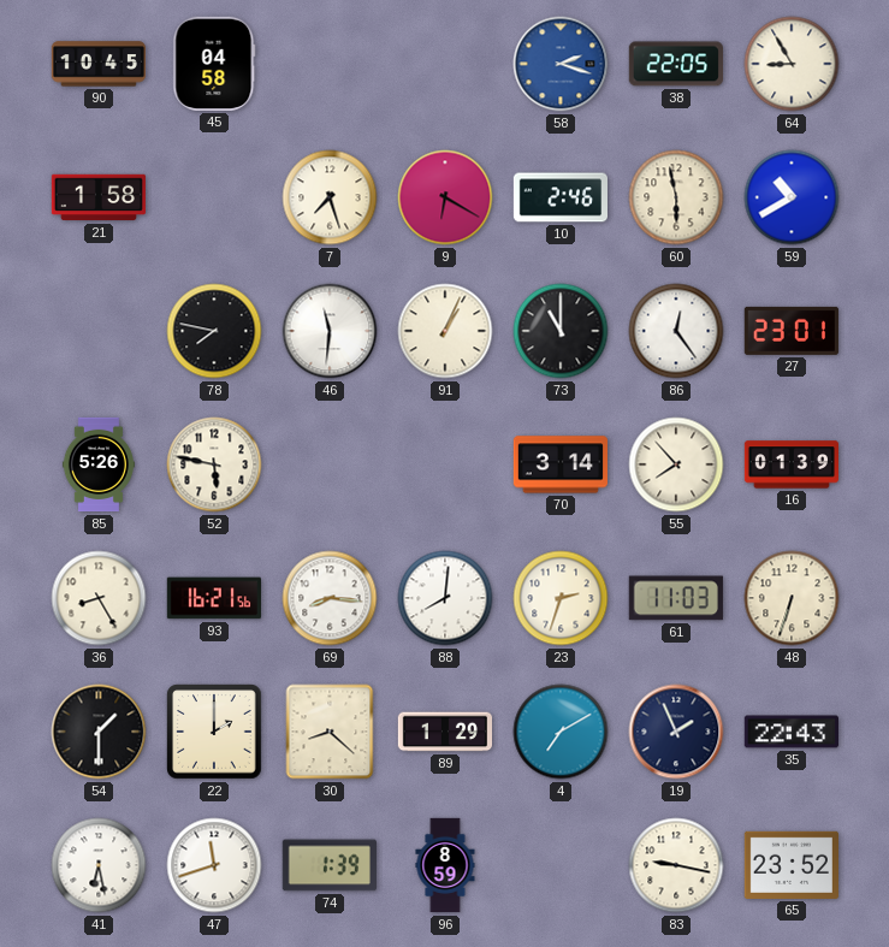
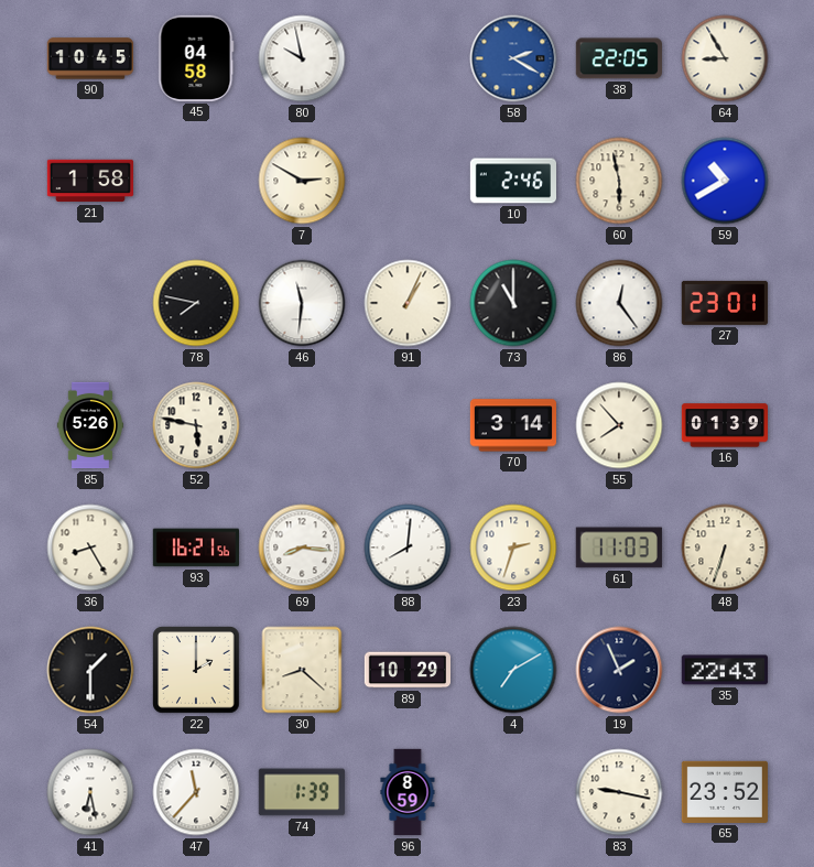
80: none -> 9:58
58: 2:18 -> 2:20
7: 7:27 -> 2:50
9: 6:20 -> none
89: 1:29 -> 10:29
47: 11:42 -> 11:37
